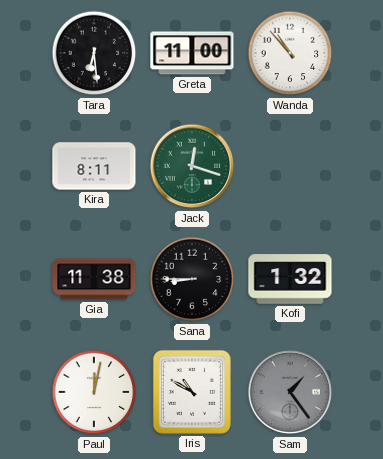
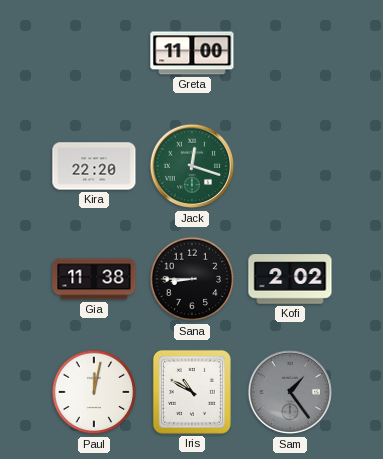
Tara: 6:29 -> none
Wanda: 10:53 -> none
Kira: 8:11 -> 22:20
Kofi: 1:32 -> 2:02
